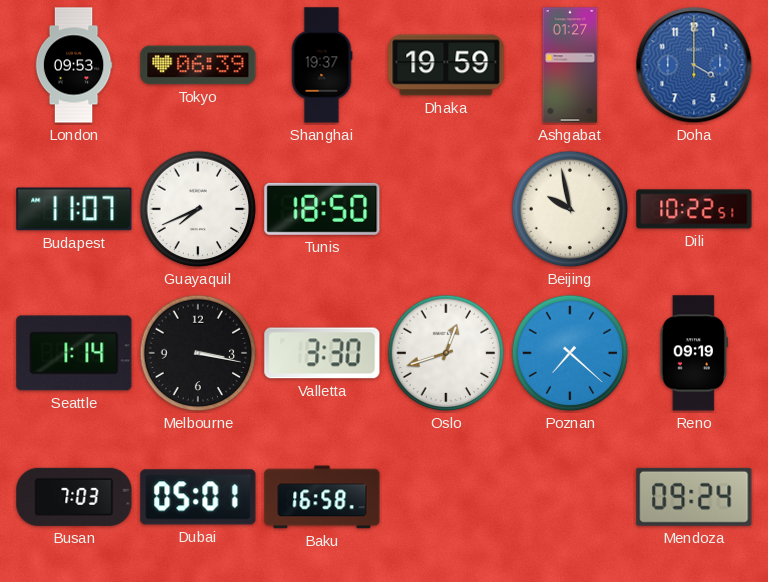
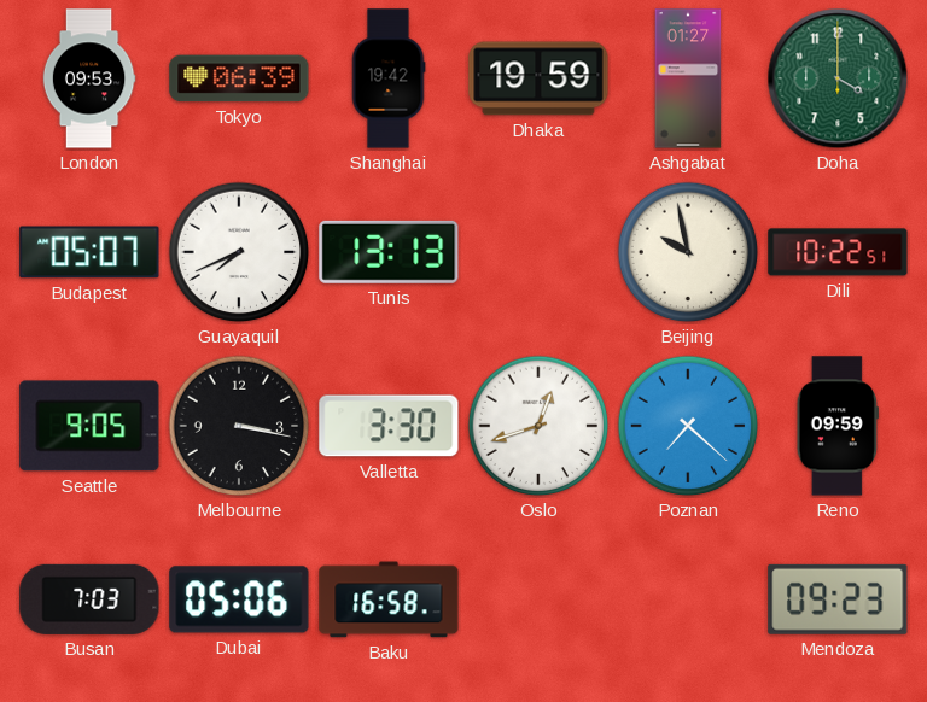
Shanghai: 19:37 -> 19:42
Doha dial: blue -> green
Budapest: 11:07 -> 05:07
Tunis: 18:50 -> 13:13
Seattle: 1:14 -> 9:05
Reno: 09:19 -> 09:59
Dubai: 05:01 -> 05:06
Mendoza: 09:24 -> 09:23
